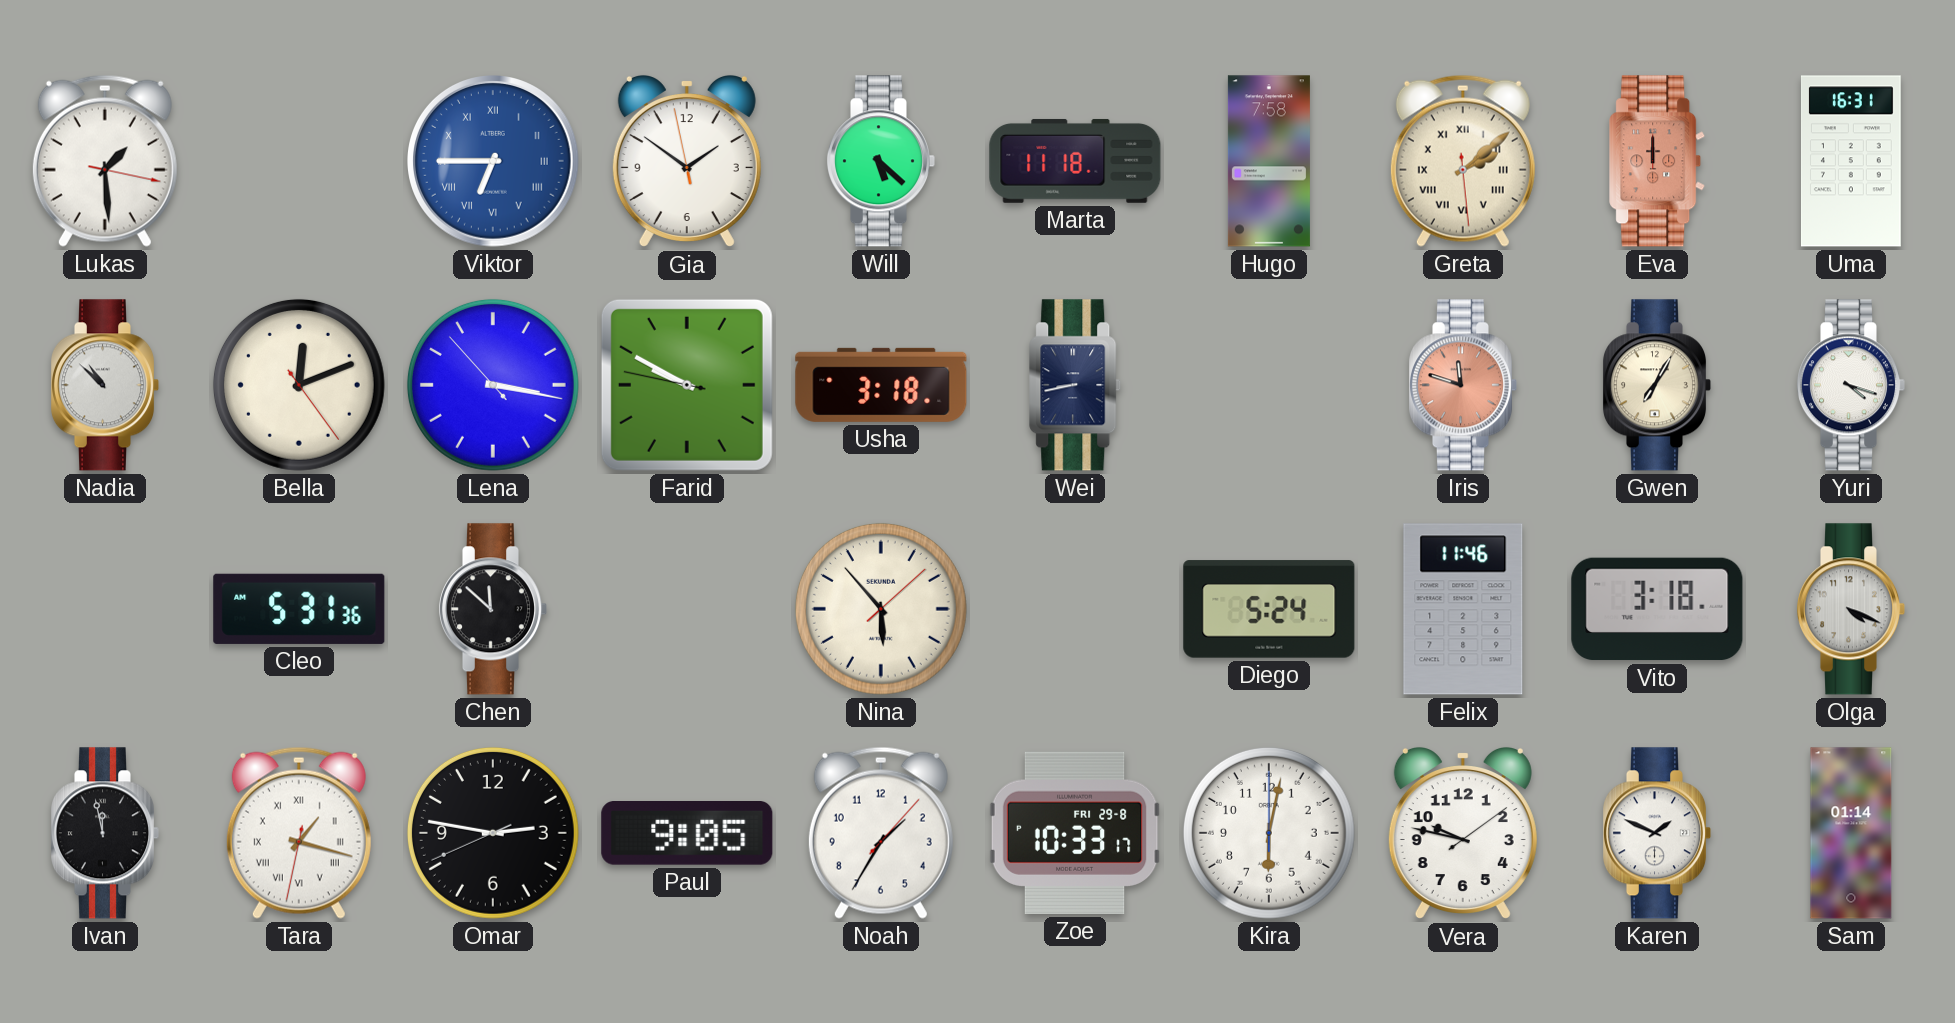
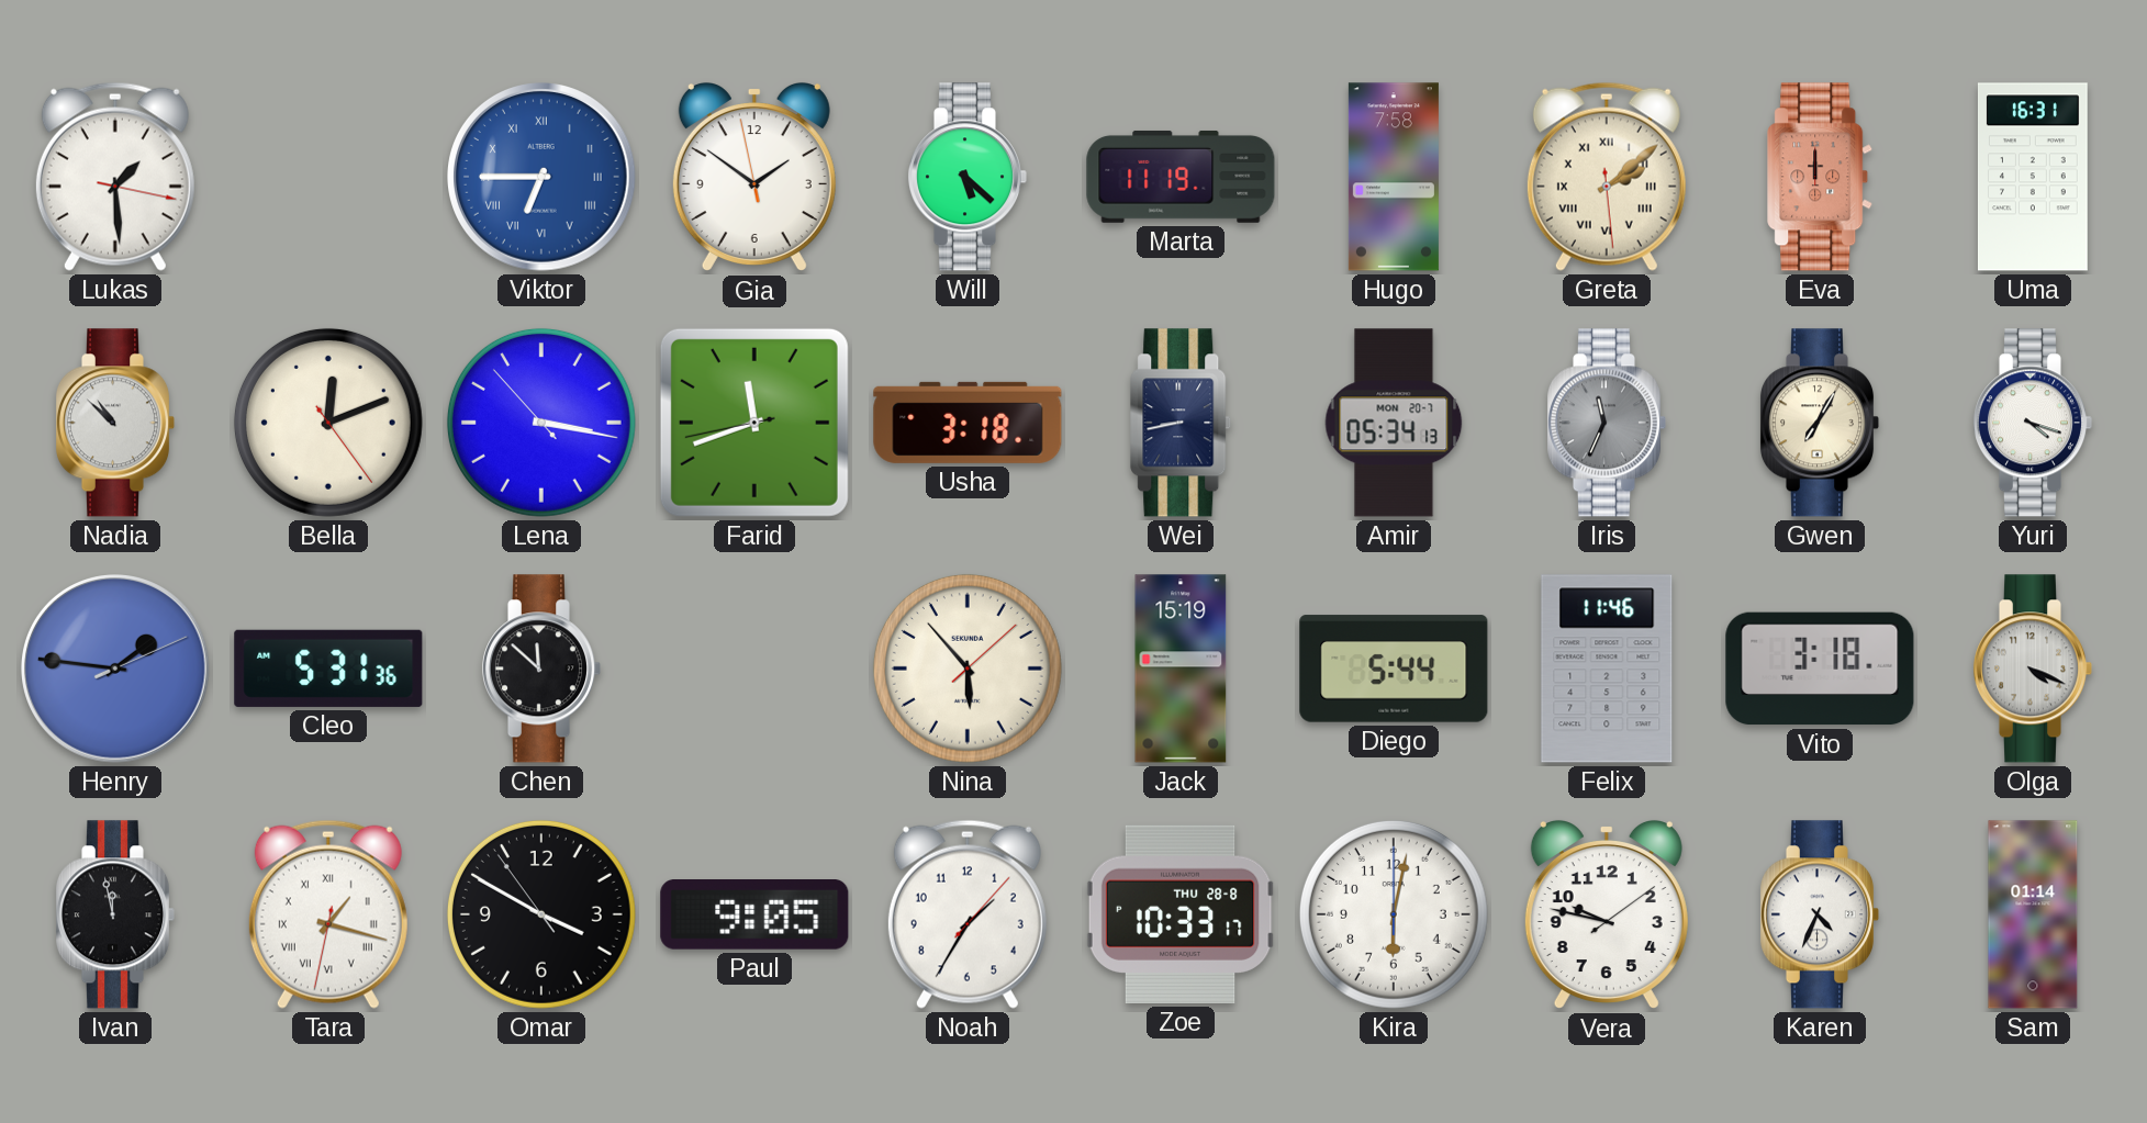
Marta: 11:18 -> 11:19
Farid: 9:49 -> 11:41
Amir: none -> 05:34
Iris: 11:48 -> 11:34
Iris dial: salmon -> grey
Henry: none -> 1:46
Jack: none -> 15:19
Diego: 5:24 -> 5:44
Omar: 2:46 -> 3:49
Zoe date: FRI 29-8 -> THU 28-8
Karen: 1:49 -> 4:34
